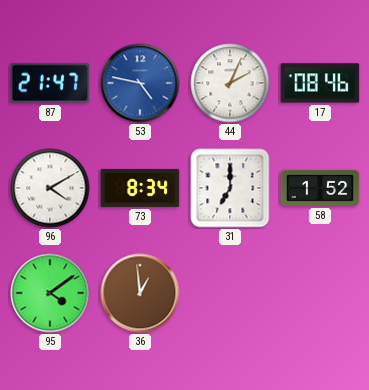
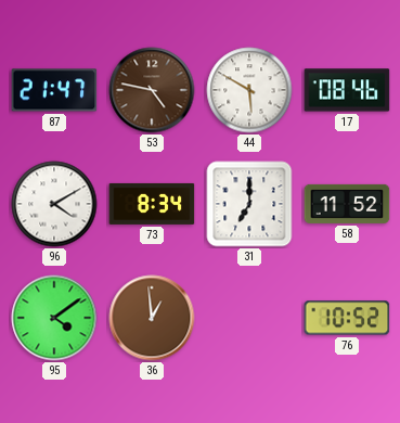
53 dial: blue -> brown
44: 2:04 -> 5:50
58: 1:52 -> 11:52
76: none -> 10:52
